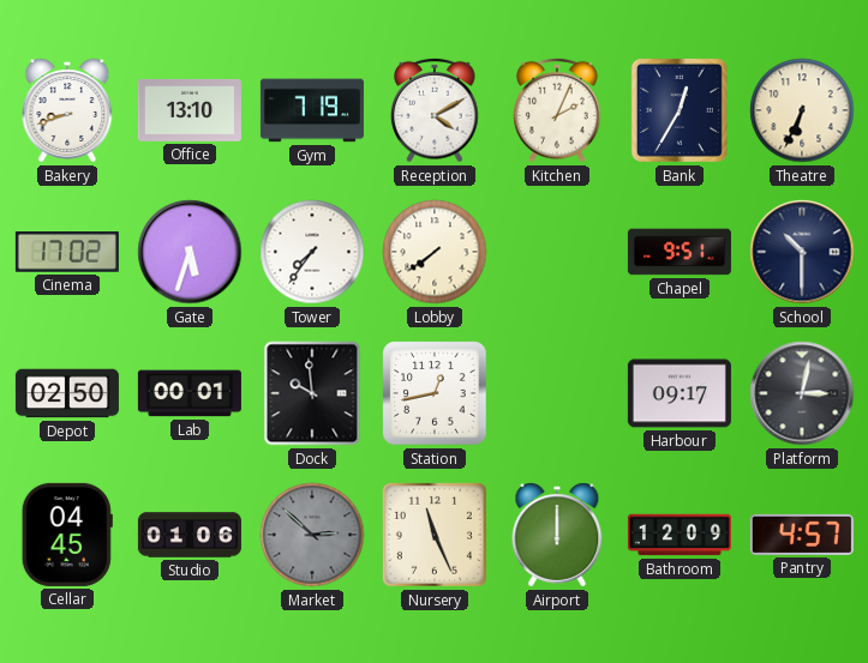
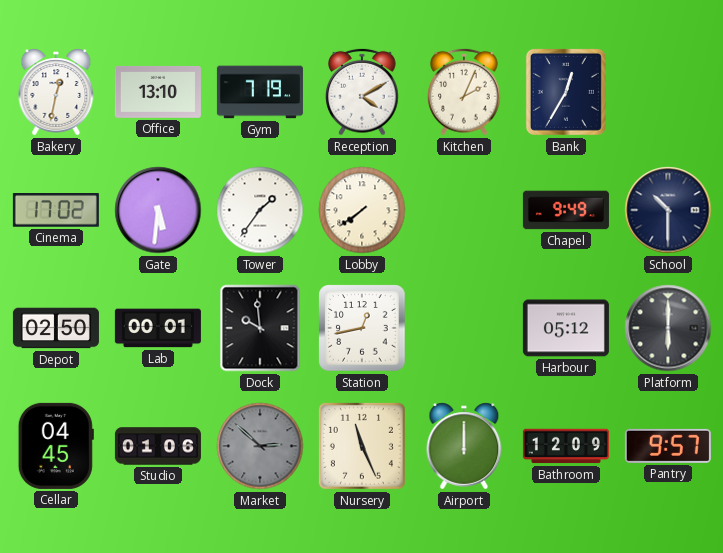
Bakery: 8:42 -> 12:32
Theatre: 6:34 -> none
Gate: 5:33 -> 5:31
Tower: 7:36 -> 1:36
Chapel: 9:51 -> 9:49
Harbour: 09:17 -> 05:12
Platform: 3:02 -> 6:00
Pantry: 4:57 -> 9:57
